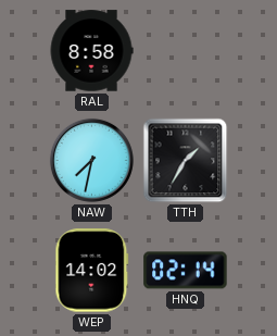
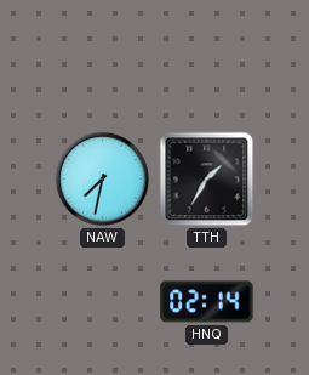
RAL: 8:58 -> none
WEP: 14:02 -> none
